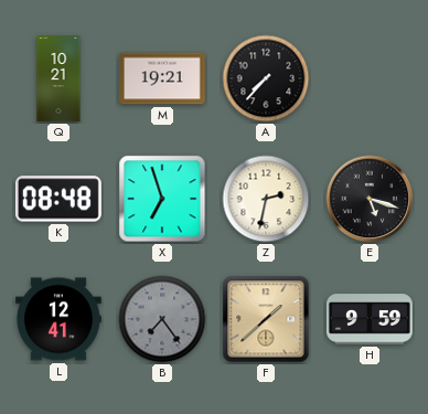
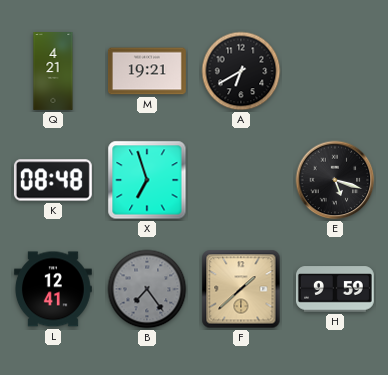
Q: 10:21 -> 4:21
A: 7:37 -> 6:40
Z: 2:32 -> none
